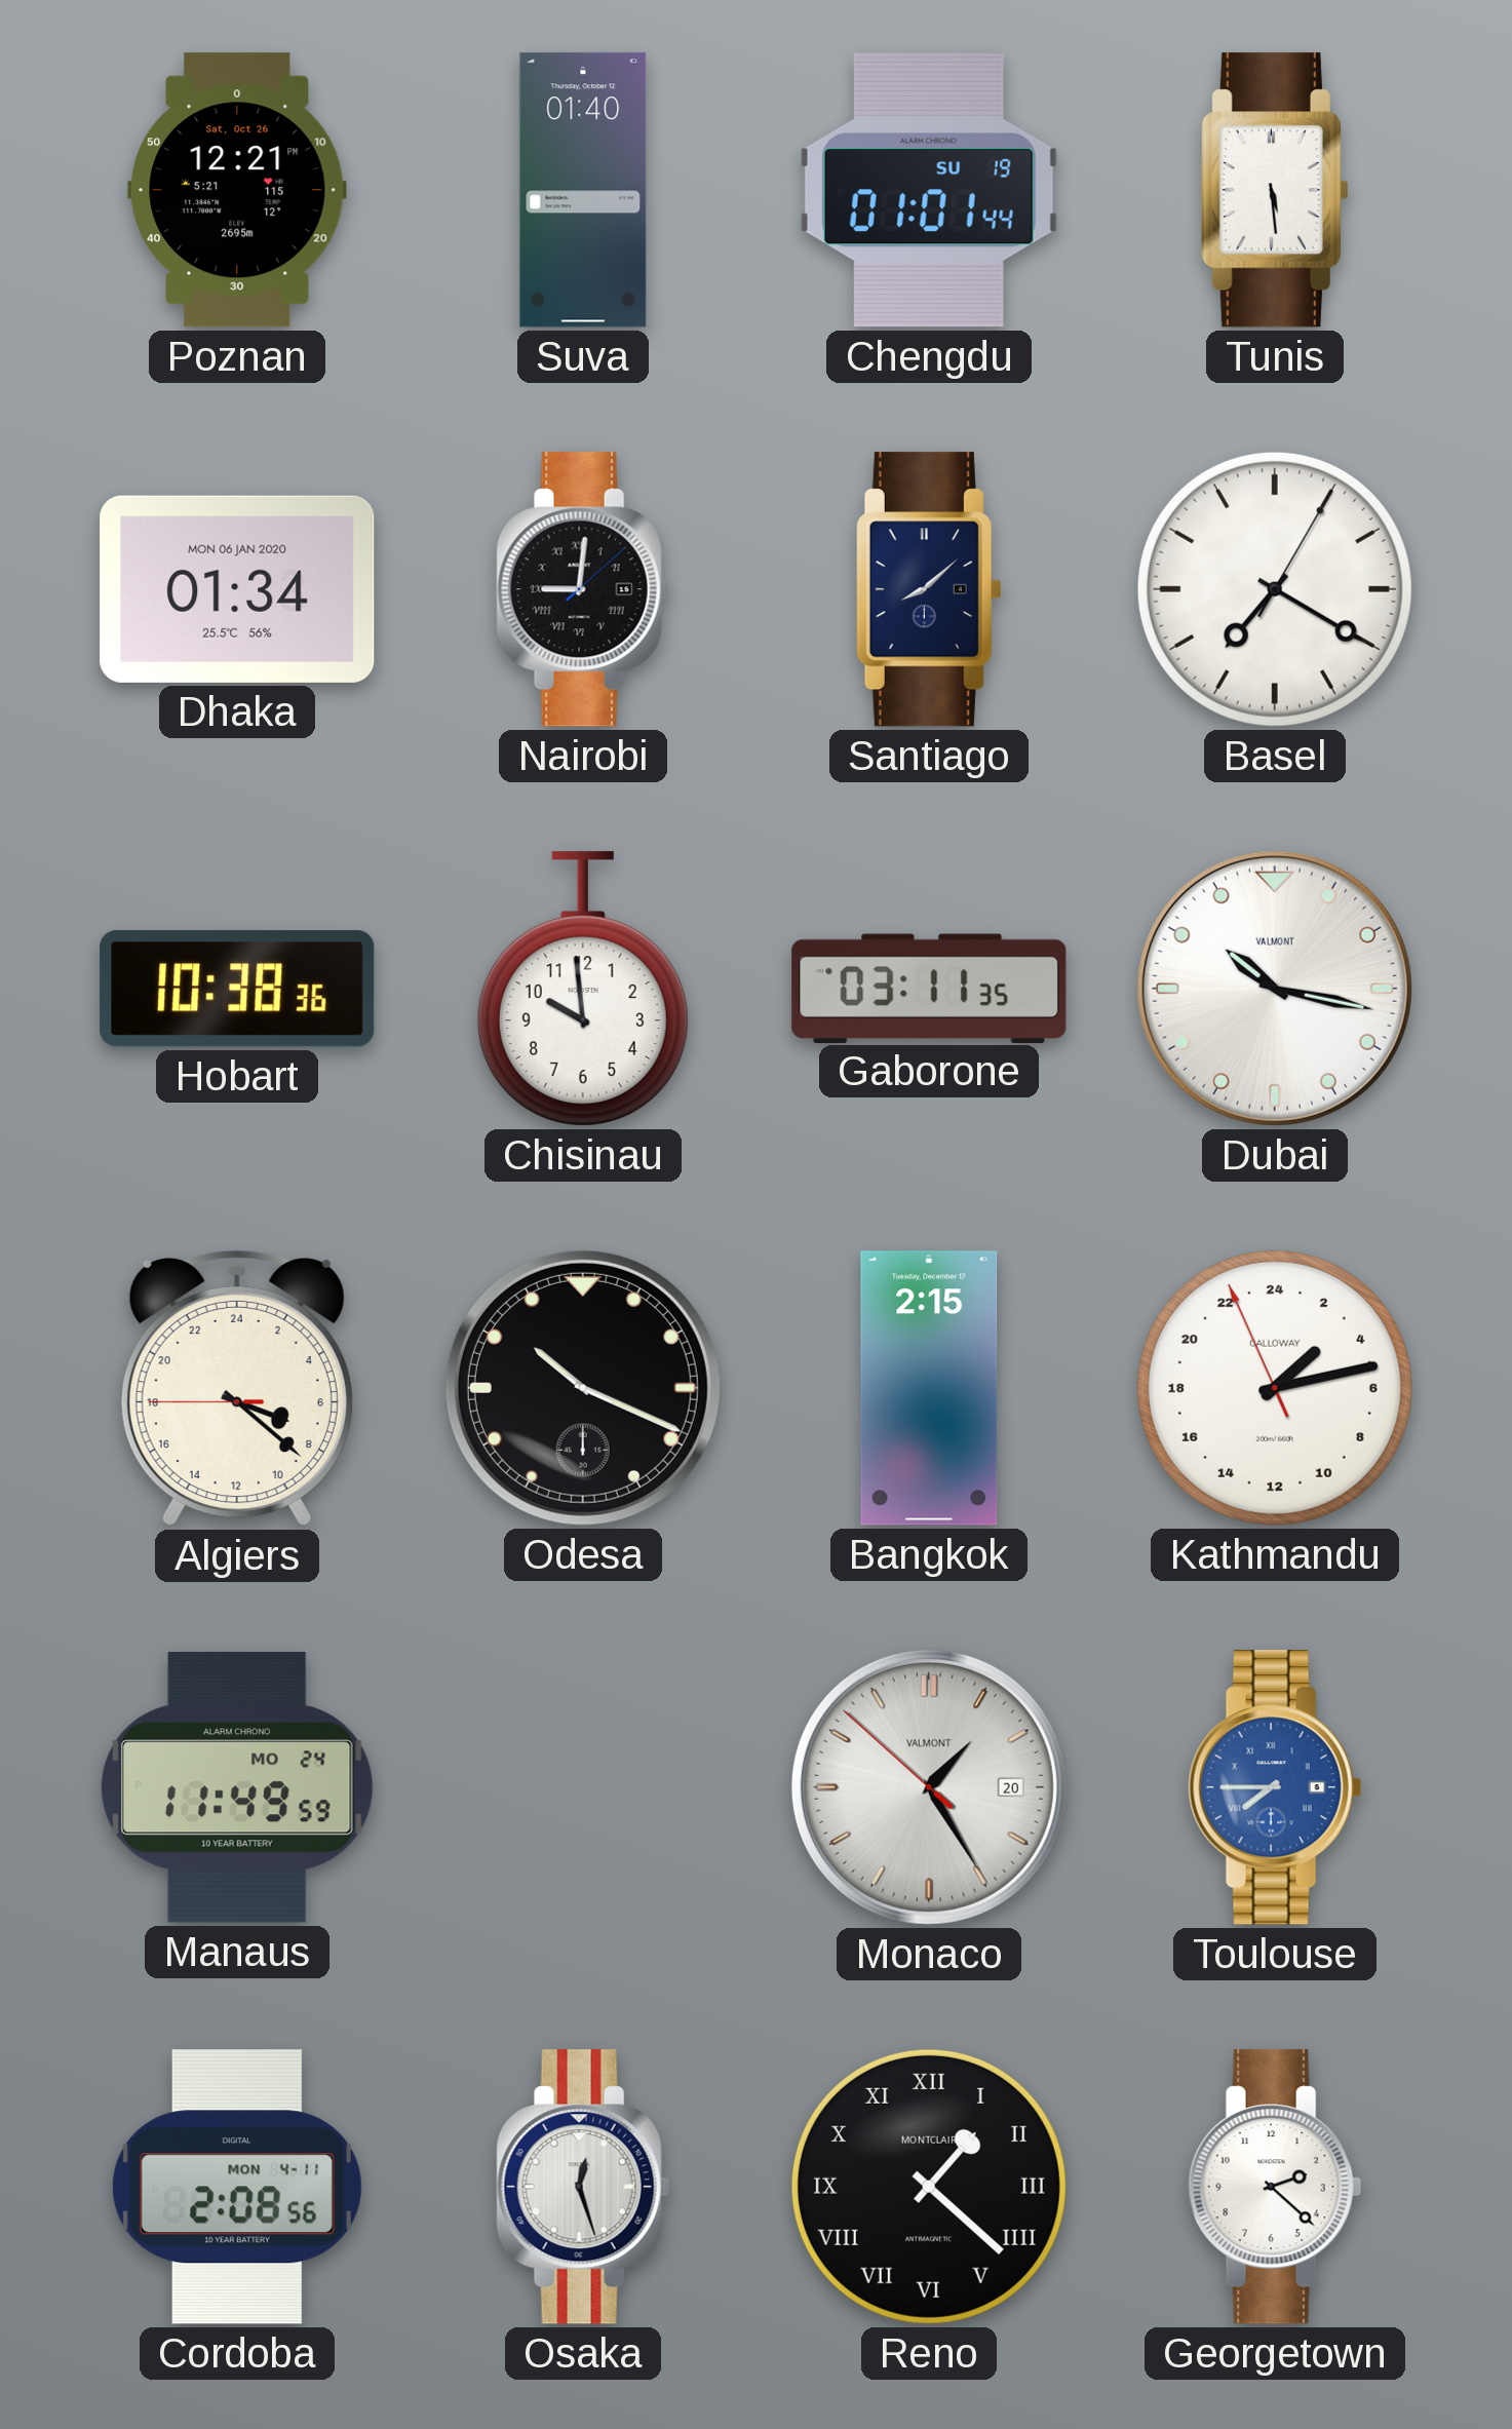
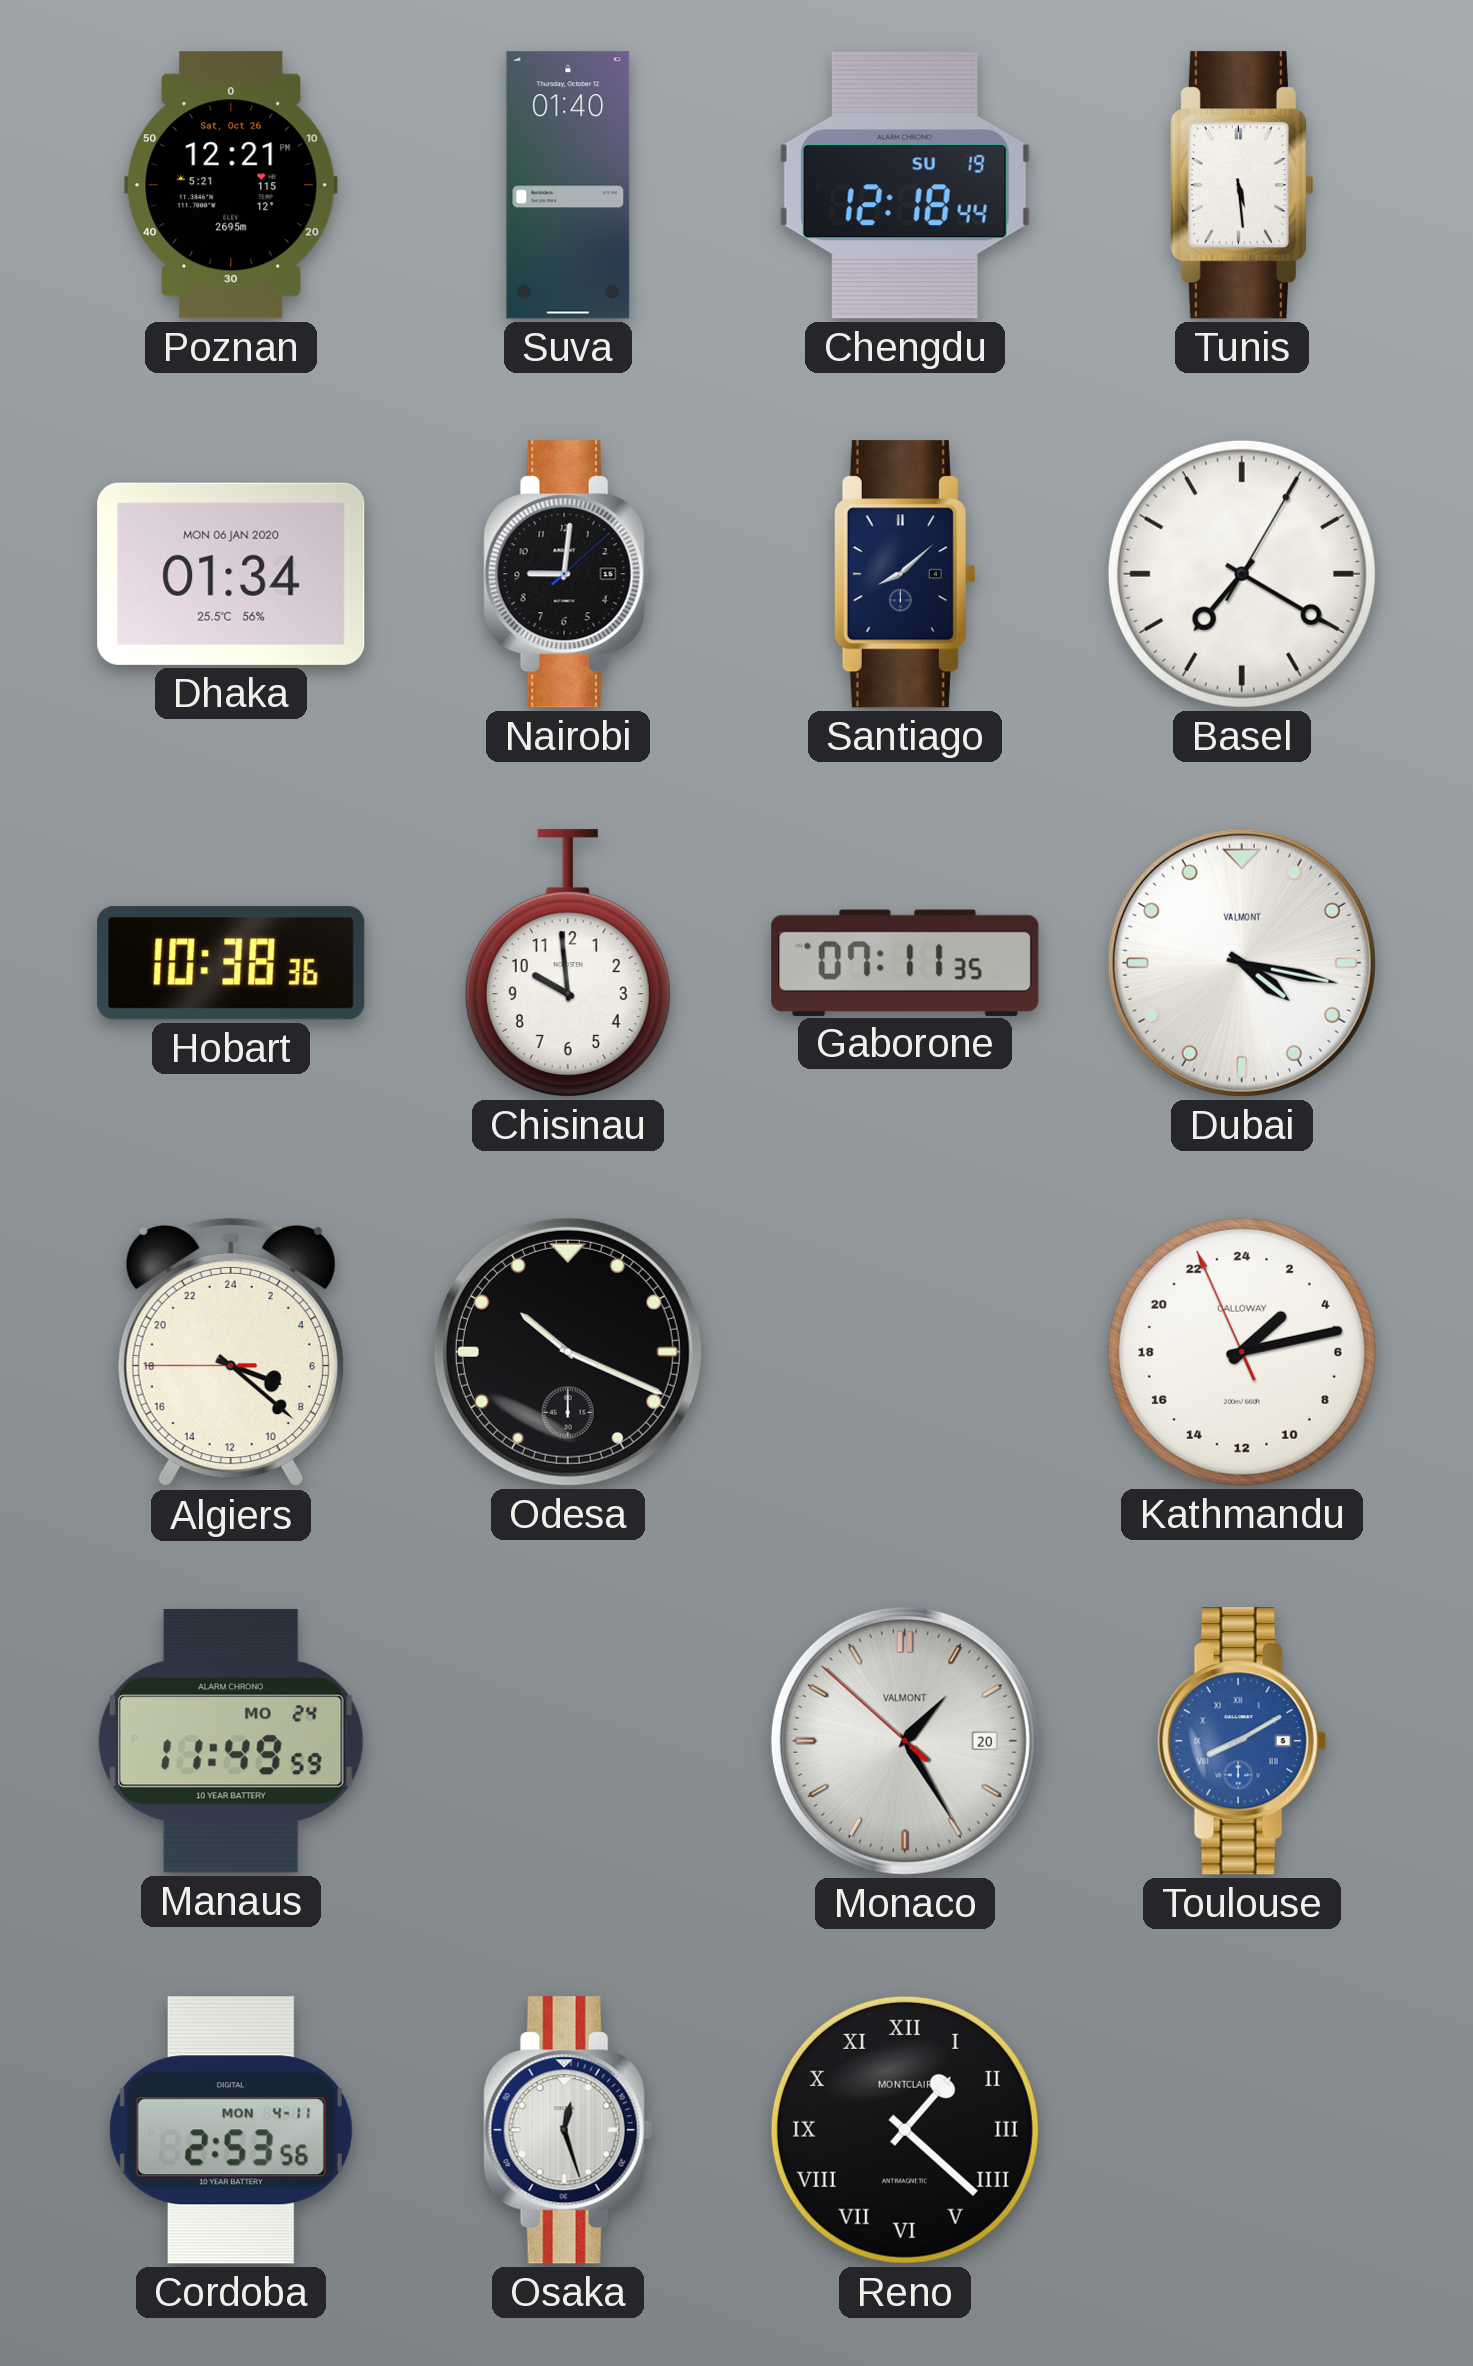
Chengdu: 01:01 -> 12:18
Nairobi numerals: Roman -> Arabic
Gaborone: 03:11 -> 07:11
Dubai: 10:17 -> 4:17
Bangkok: 2:15 -> none
Toulouse: 7:45 -> 8:10
Cordoba: 2:08 -> 2:53
Georgetown: 2:22 -> none
